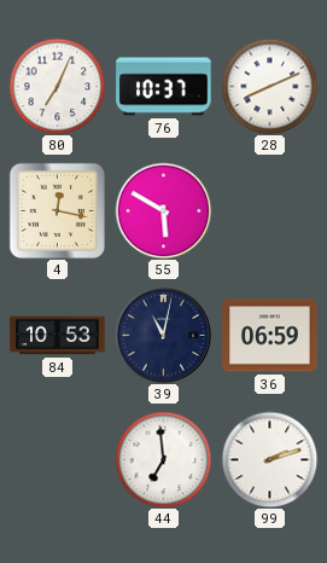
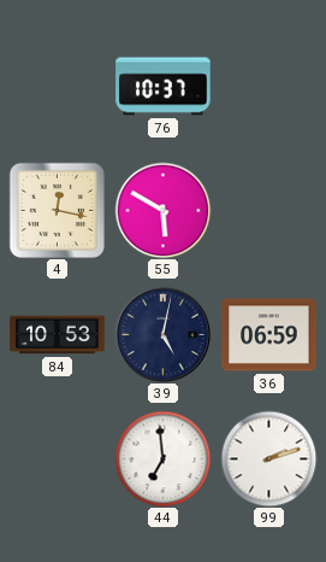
80: 7:04 -> none
28: 8:11 -> none
39: 11:02 -> 5:02
